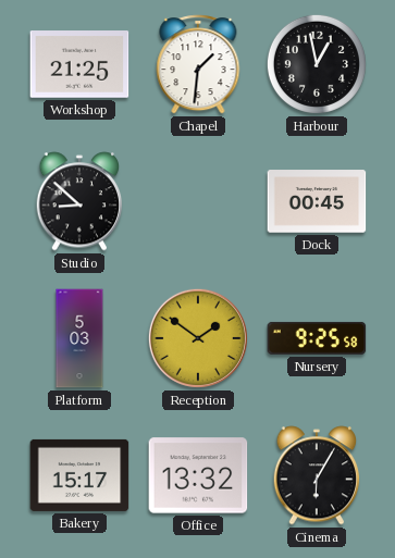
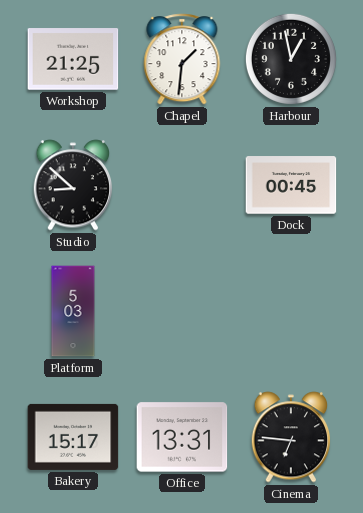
Reception: 1:51 -> none
Nursery: 9:25 -> none
Office: 13:32 -> 13:31
Cinema: 6:05 -> 6:46
